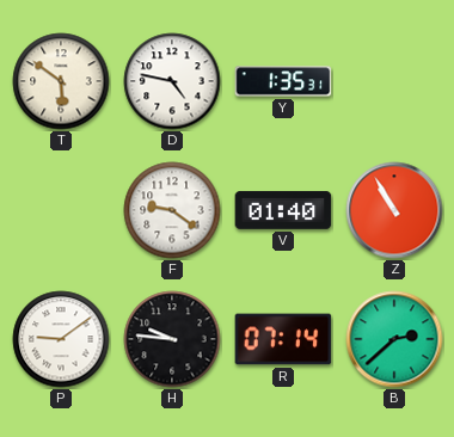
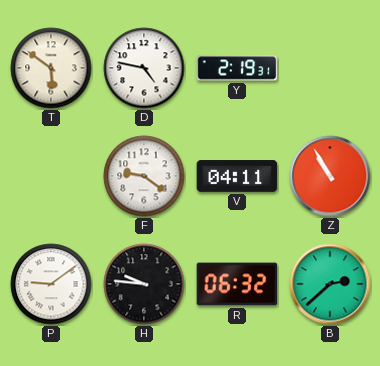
Y: 1:35 -> 2:19
V: 01:40 -> 04:11
R: 07:14 -> 06:32
